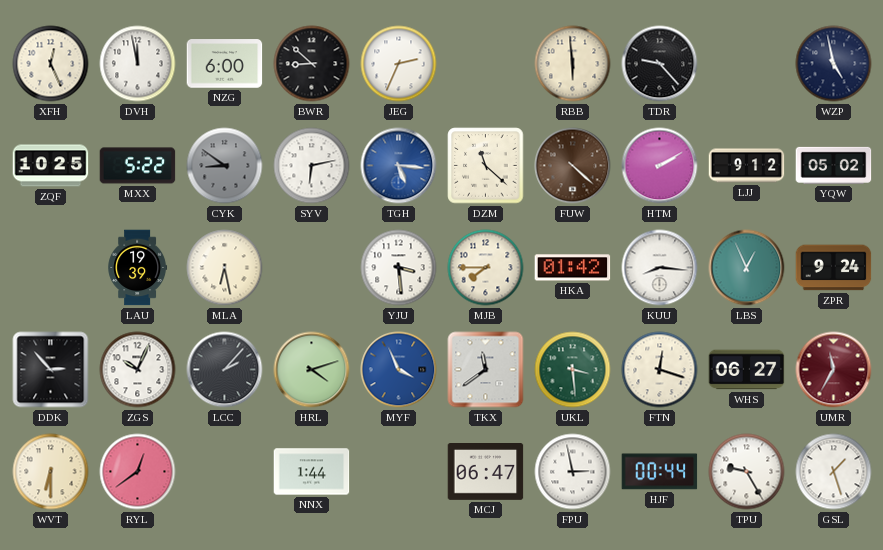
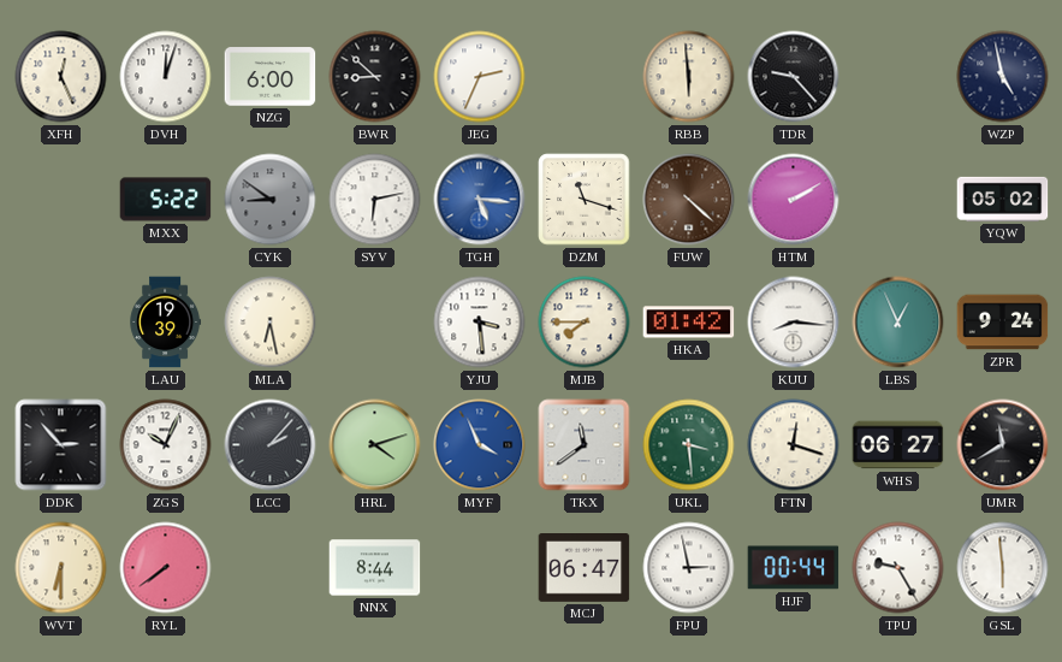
DVH: 11:58 -> 12:03
ZQF: 10:25 -> none
DZM: 11:22 -> 11:18
LJJ: 9:12 -> none
UMR: 11:35 -> 11:40
UMR dial: burgundy -> black
RYL: 12:39 -> 7:39
NNX: 1:44 -> 8:44
GSL: 1:27 -> 5:59
